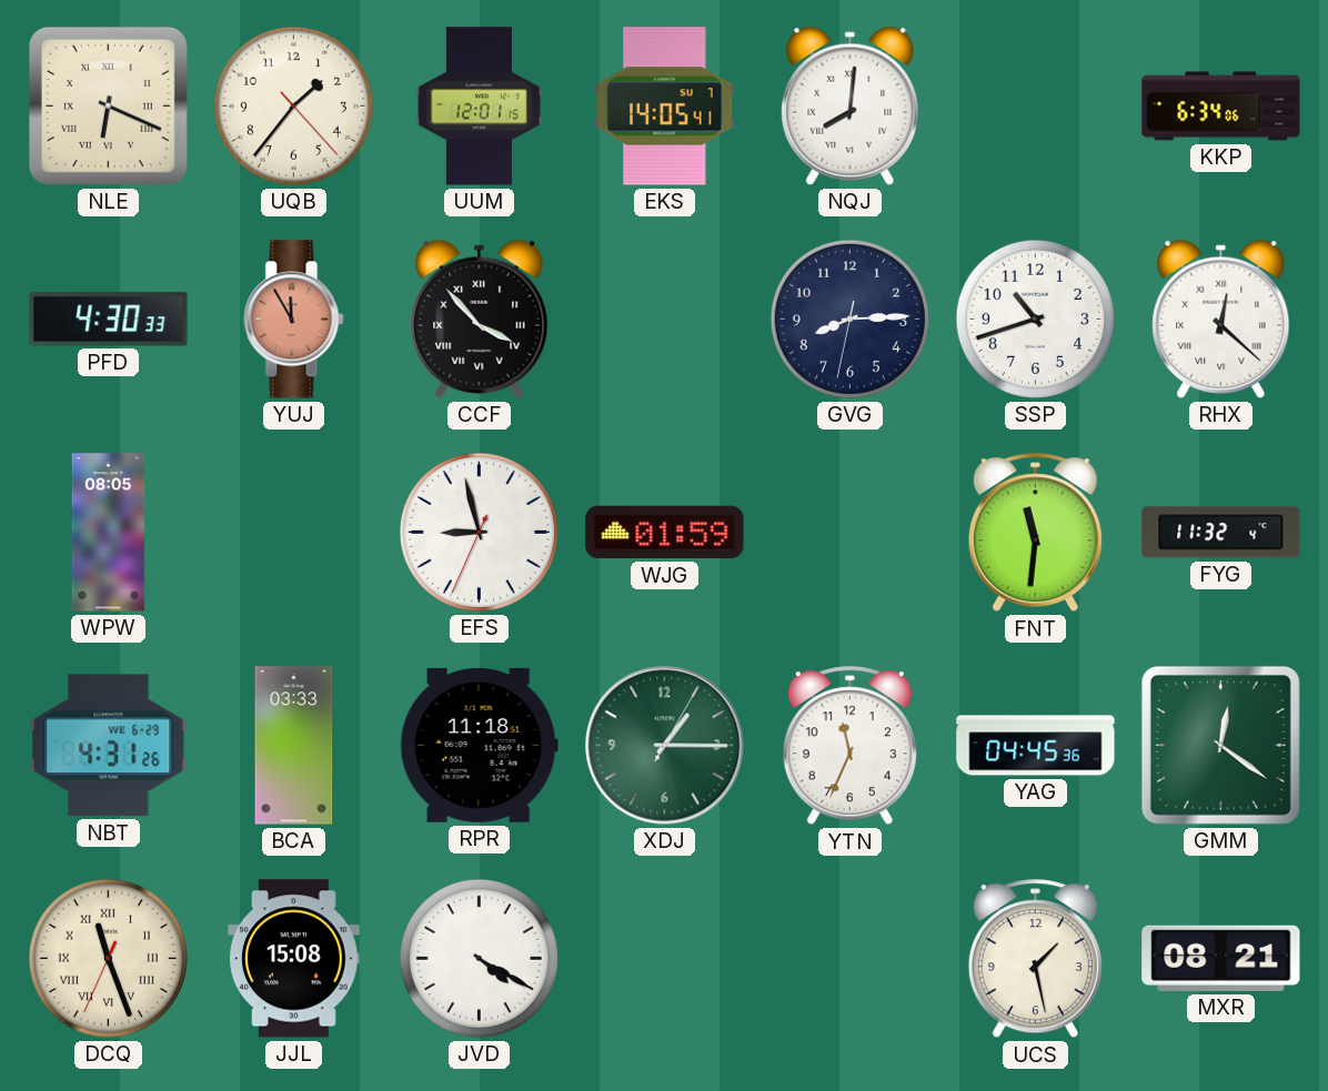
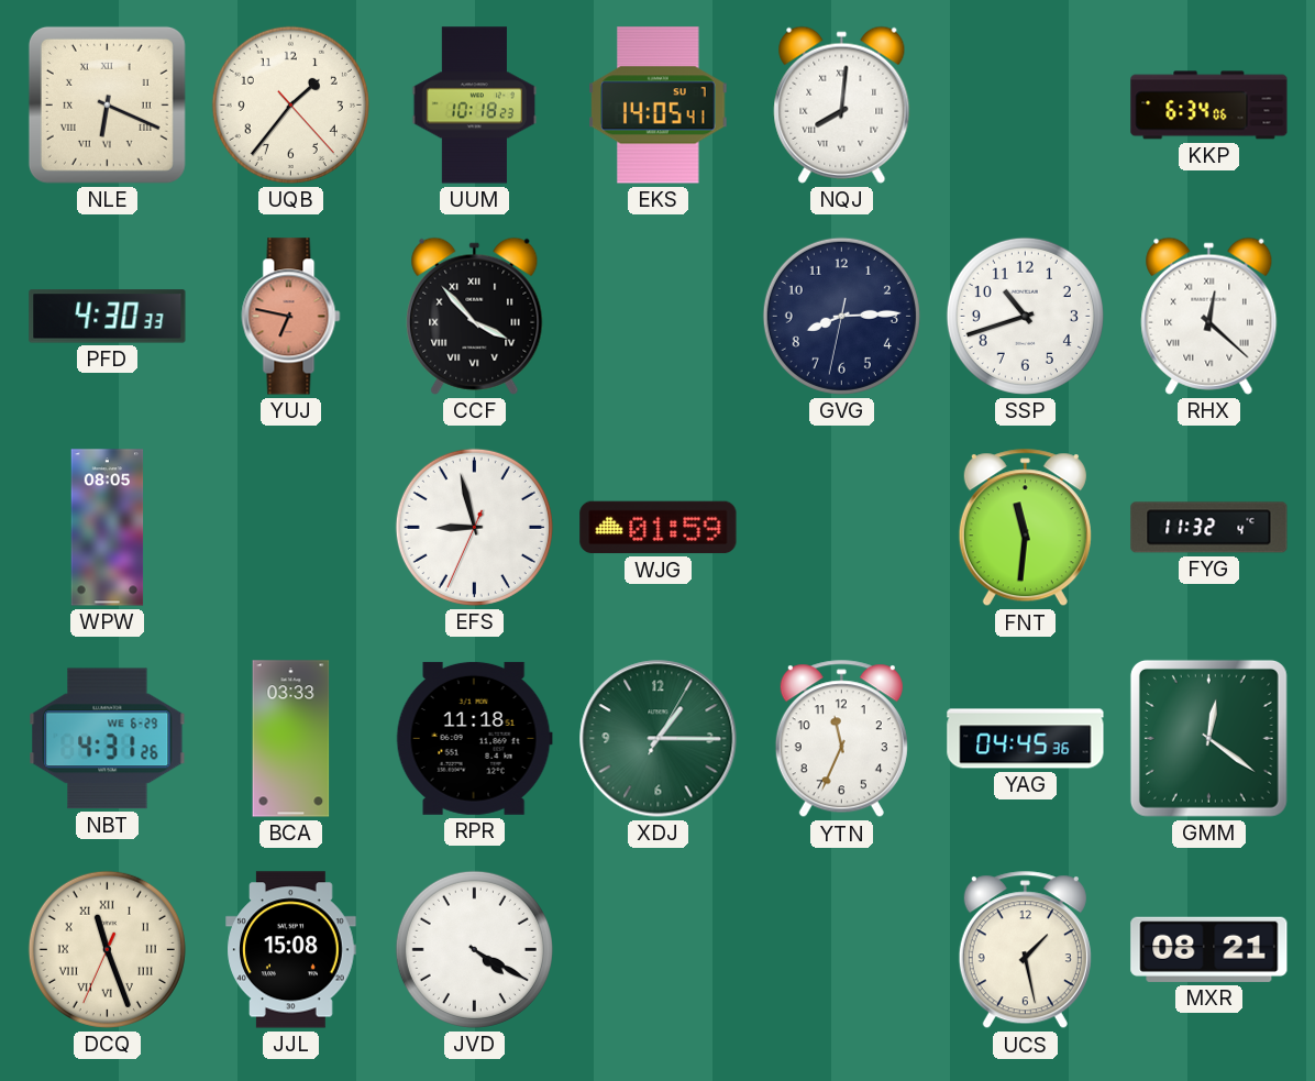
UUM: 12:01 -> 10:18
YUJ: 11:55 -> 6:47
